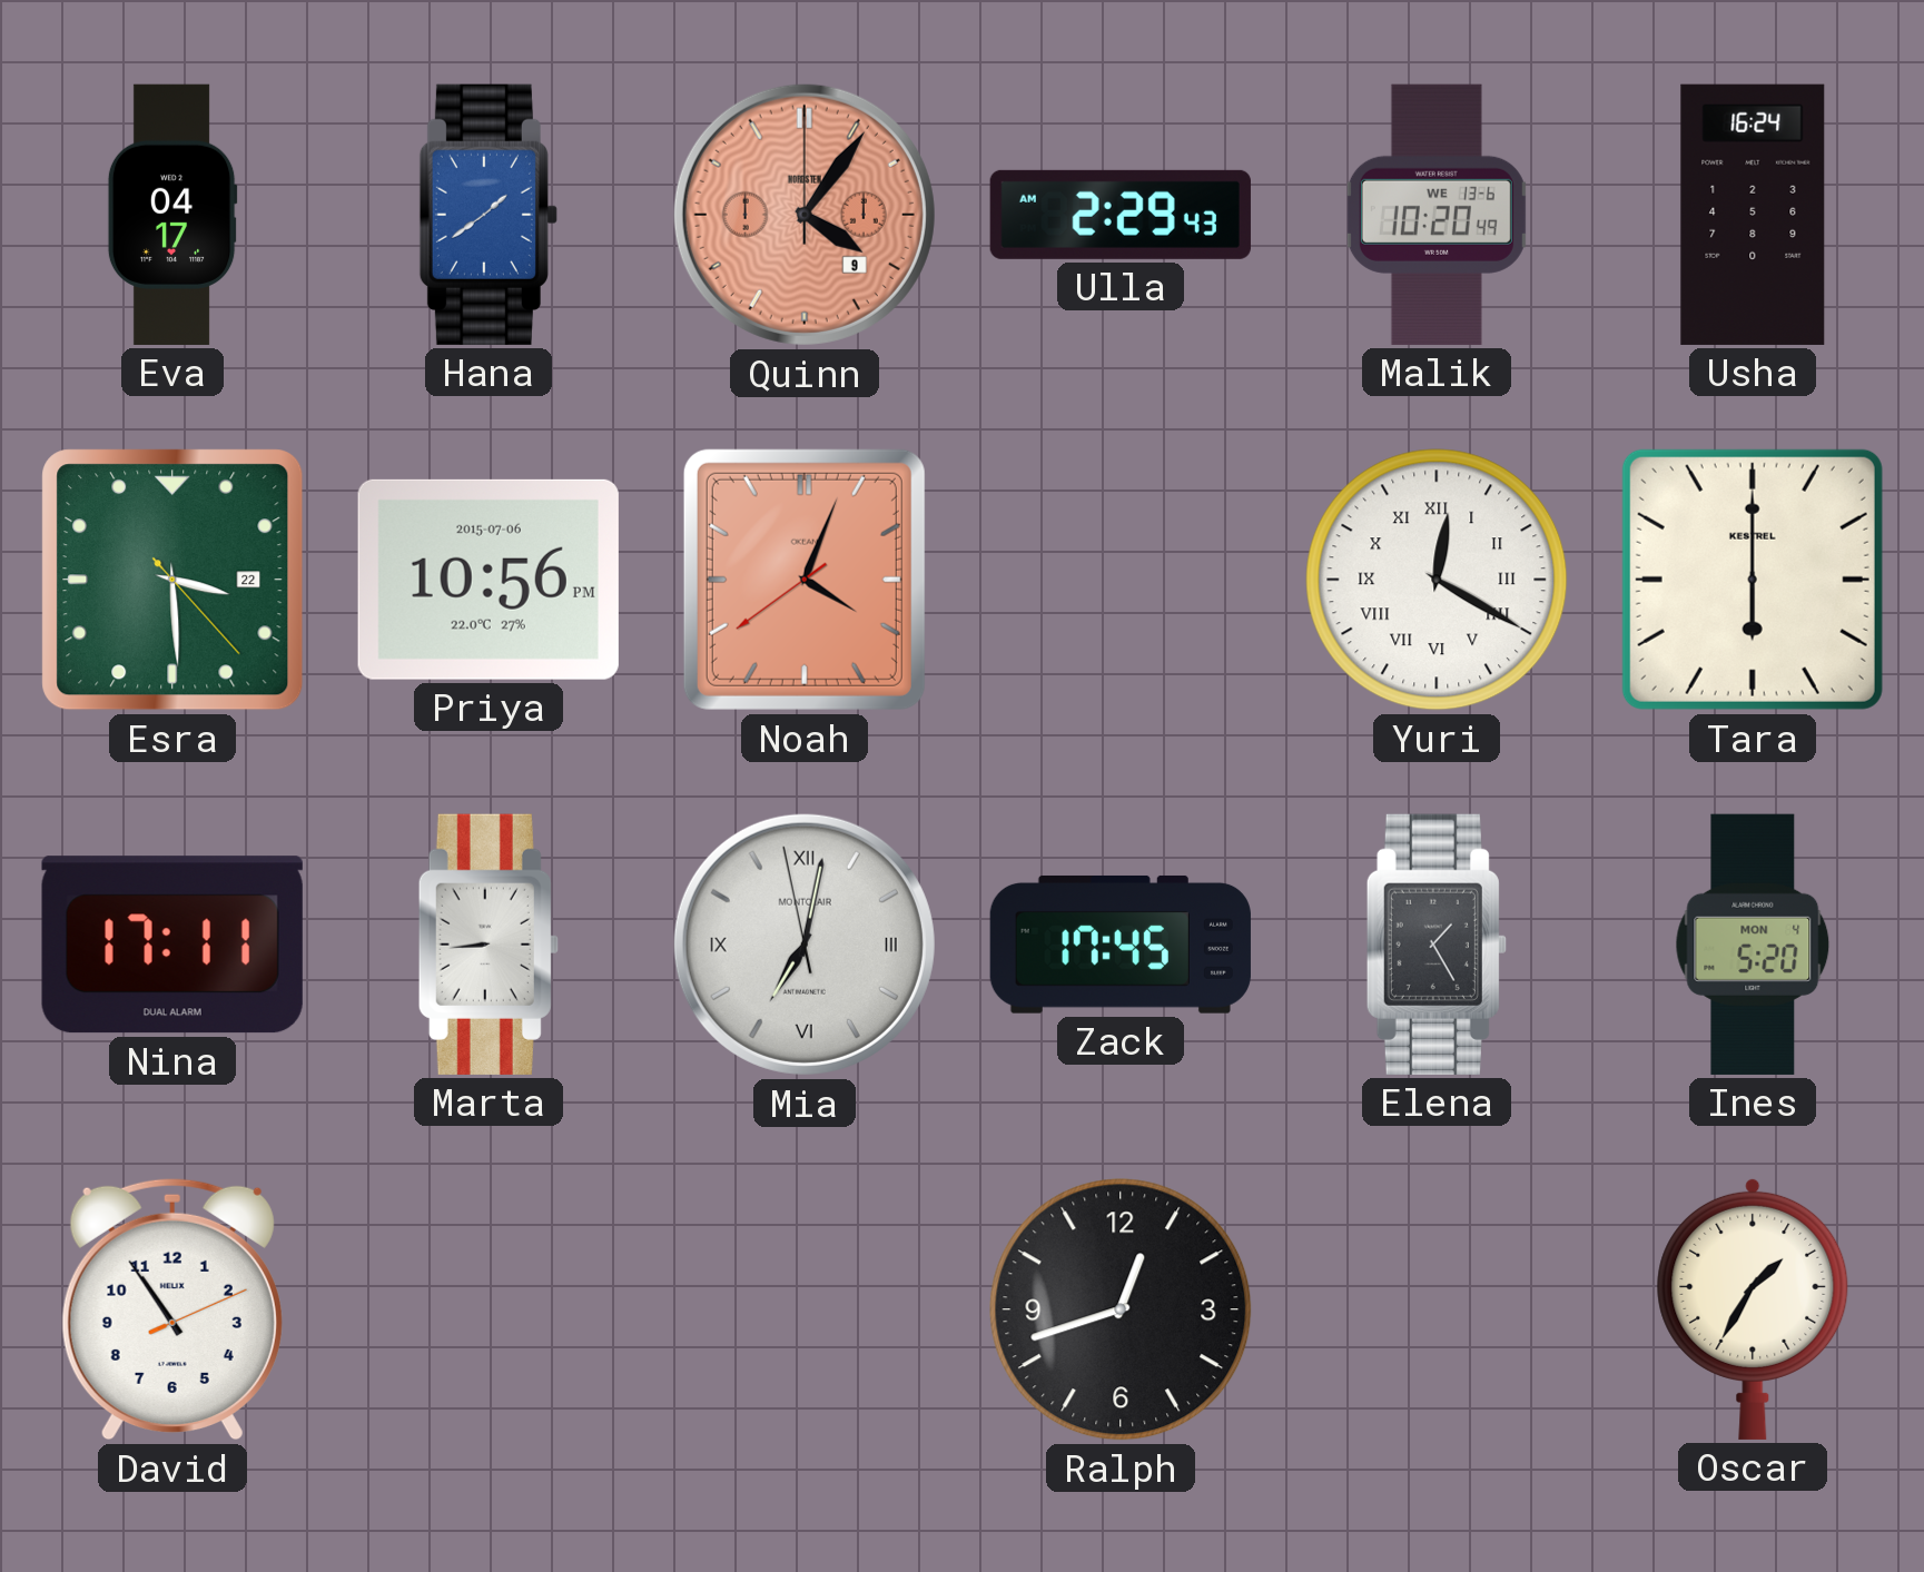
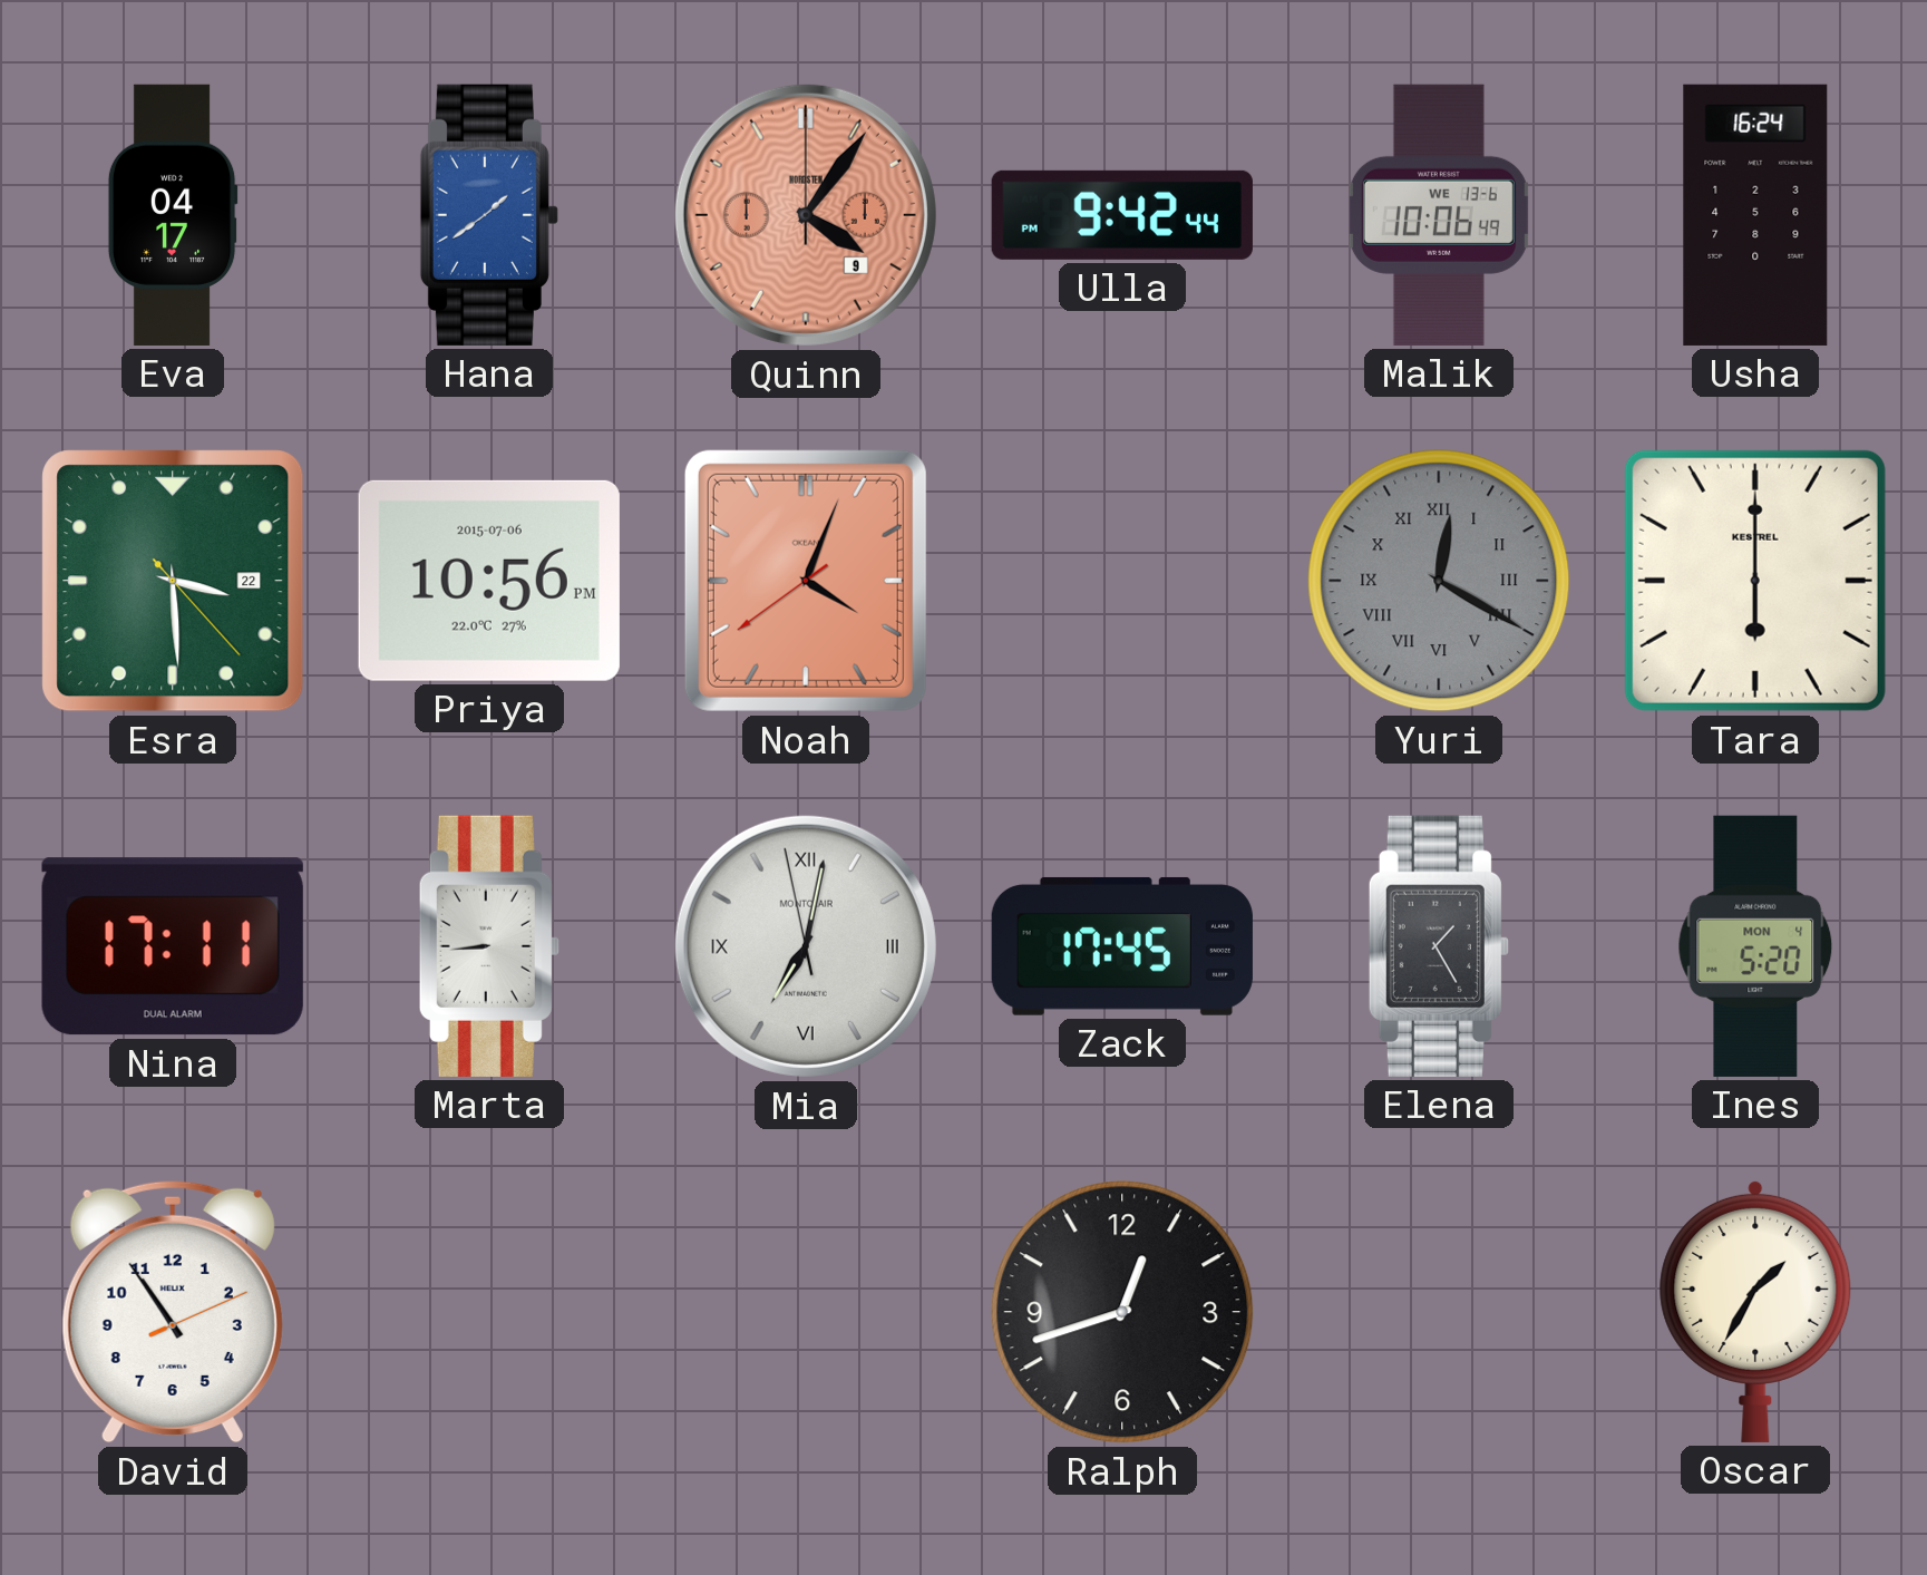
Ulla: 2:29 -> 9:42
Malik: 10:20 -> 10:06
Yuri dial: white -> grey
